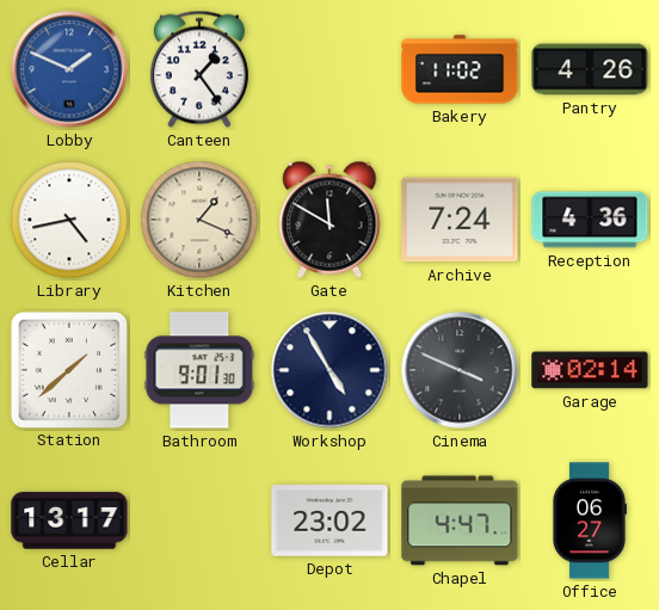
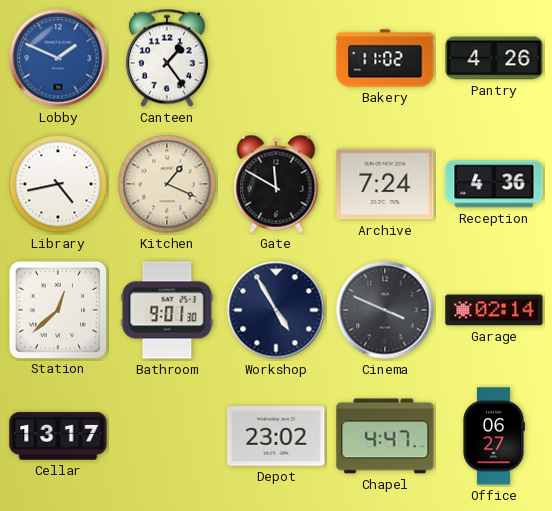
Station: 1:38 -> 12:38
